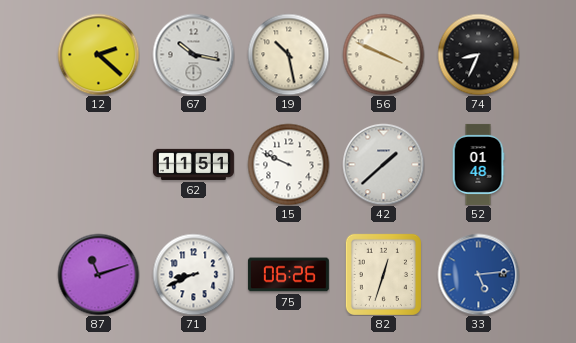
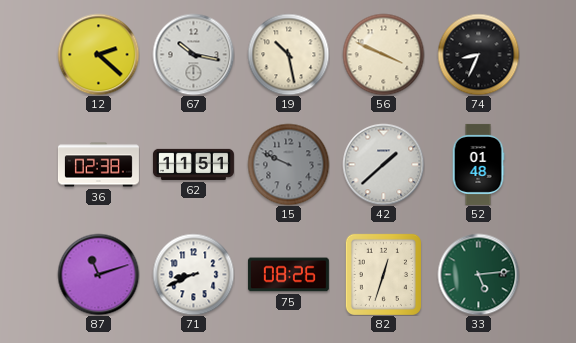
36: none -> 02:38
15 dial: white -> grey
75: 06:26 -> 08:26
33 dial: blue -> green
